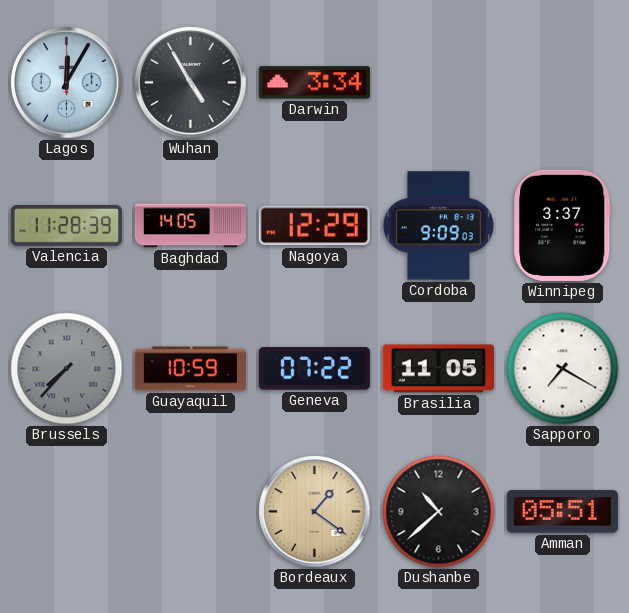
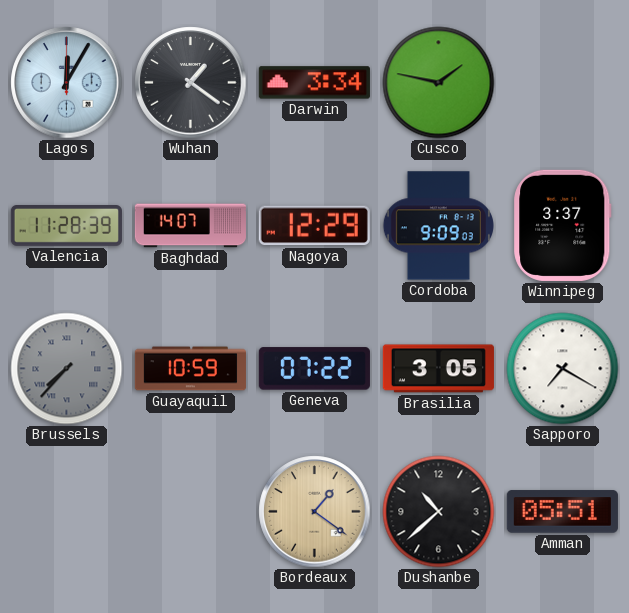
Wuhan: 4:55 -> 1:21
Cusco: none -> 1:47
Baghdad: 14:05 -> 14:07
Brasilia: 11:05 -> 3:05
